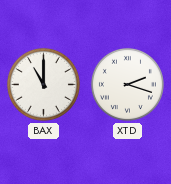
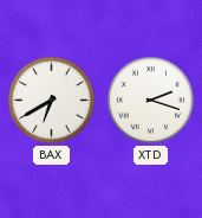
BAX: 11:00 -> 6:40
